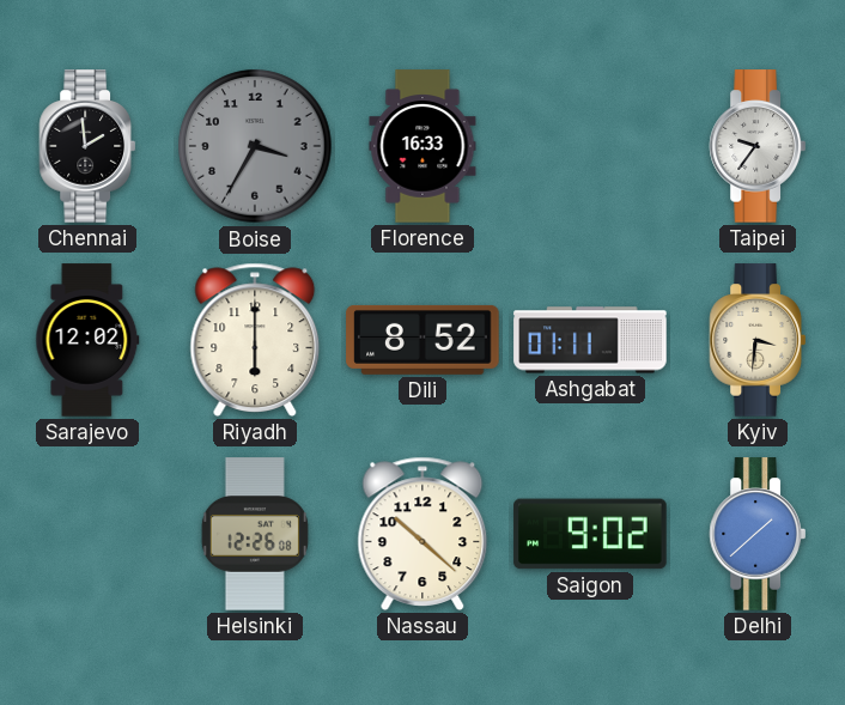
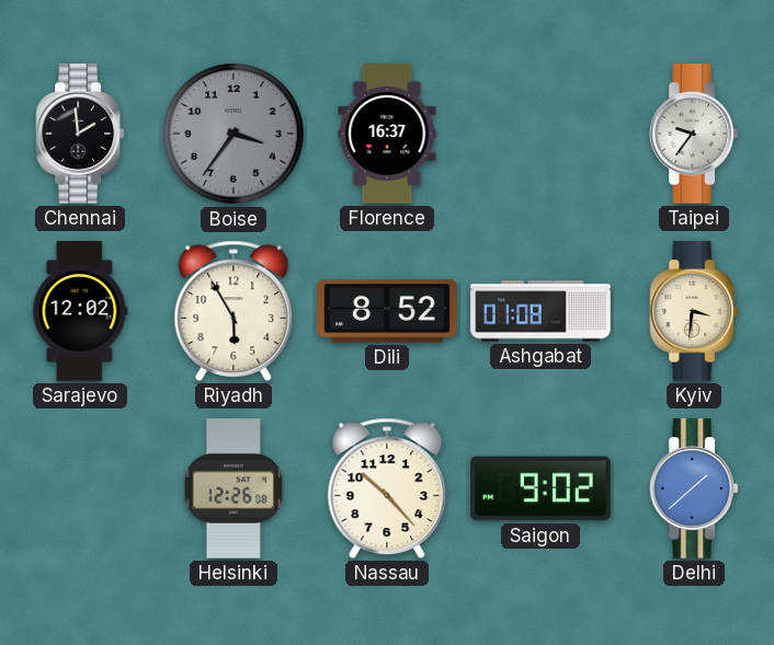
Boise: 3:35 -> 3:36
Florence: 16:33 -> 16:37
Riyadh: 6:00 -> 5:55
Ashgabat: 01:11 -> 01:08
Nassau: 10:22 -> 10:23
